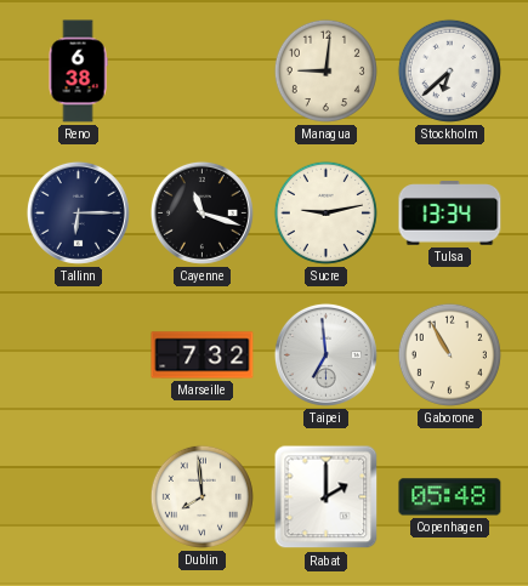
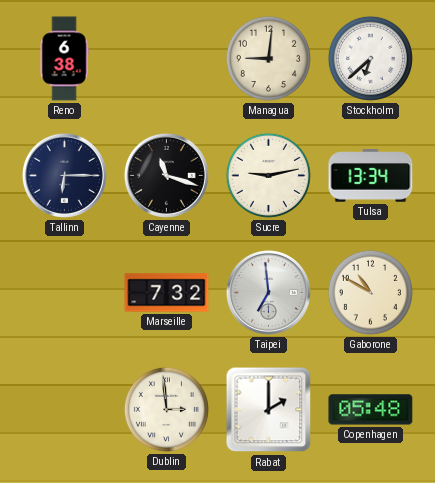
Gaborone: 10:55 -> 10:50
Dublin: 7:59 -> 2:59
